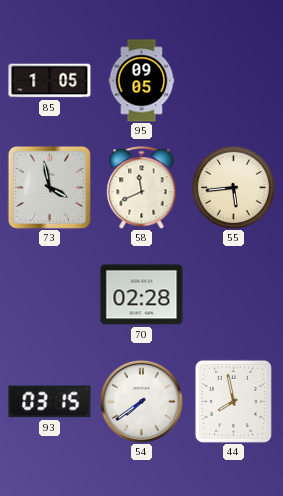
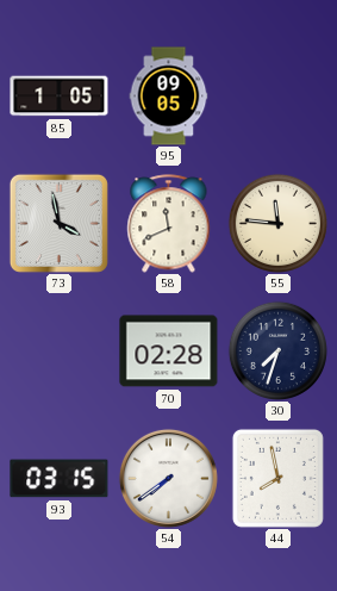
55: 5:44 -> 11:46
30: none -> 7:33
